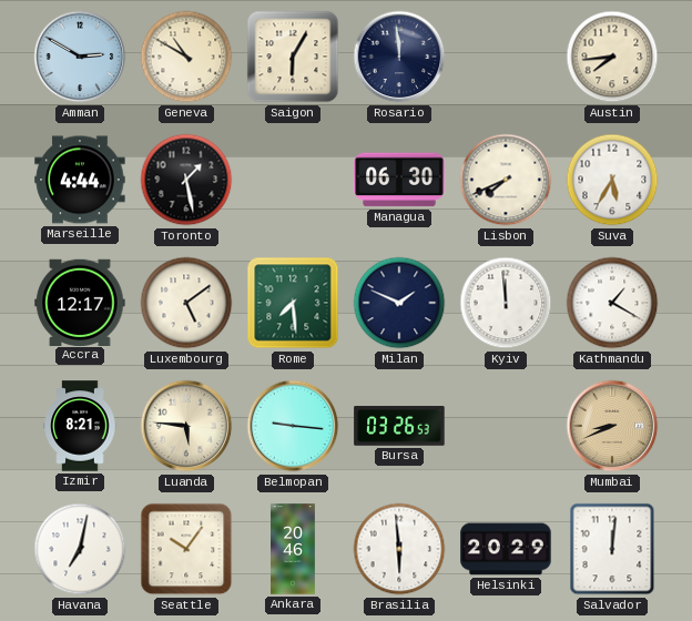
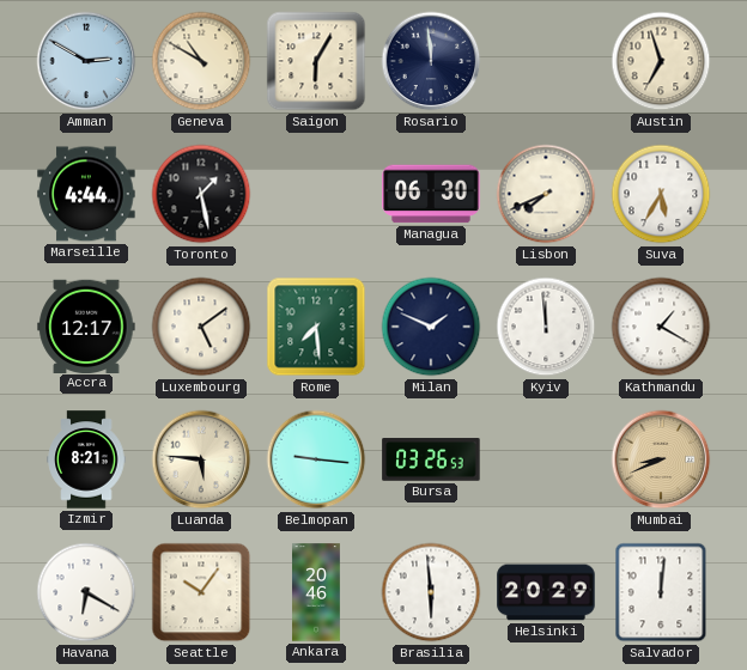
Austin: 7:44 -> 6:57
Havana: 7:02 -> 6:20
